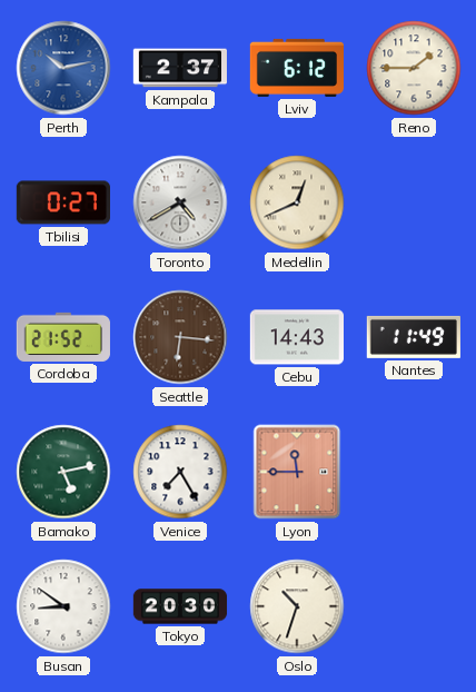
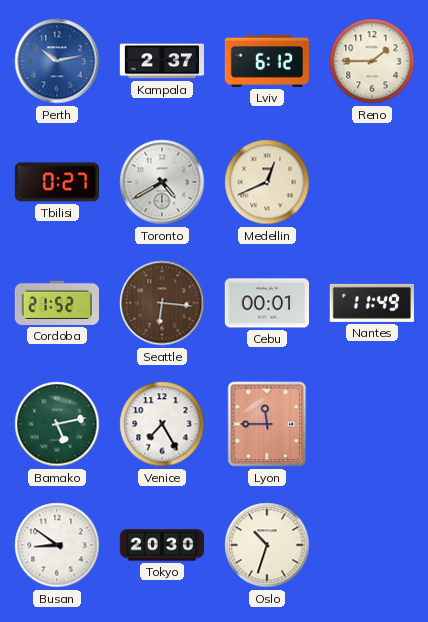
Cebu: 14:43 -> 00:01
